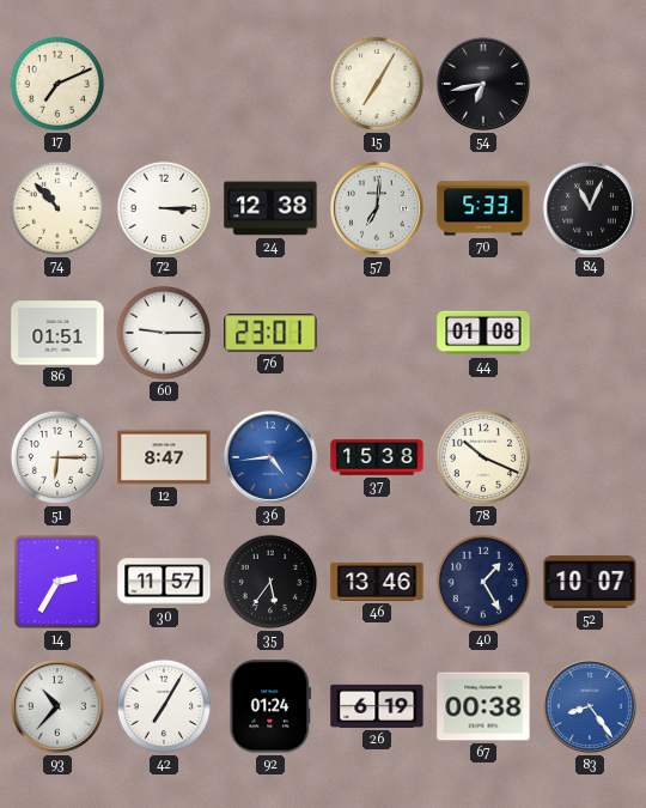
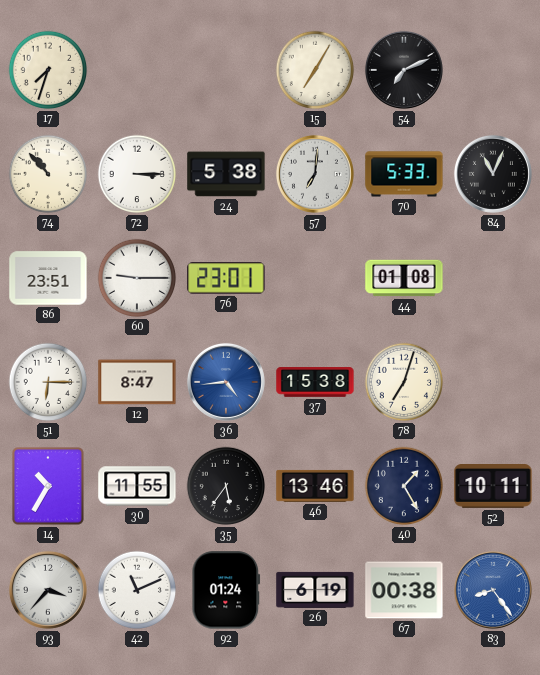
17: 7:11 -> 7:33
54: 6:43 -> 7:11
24: 12:38 -> 5:38
86: 01:51 -> 23:51
78: 10:19 -> 7:03
14: 2:35 -> 10:35
30: 11:57 -> 11:55
52: 10:07 -> 10:11
93: 10:37 -> 3:37
42: 7:05 -> 11:11
